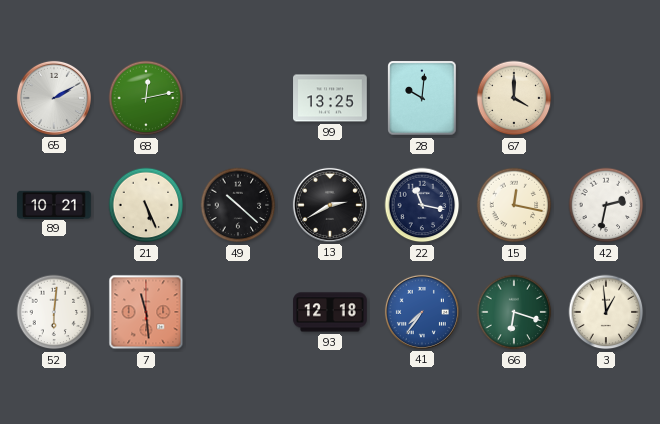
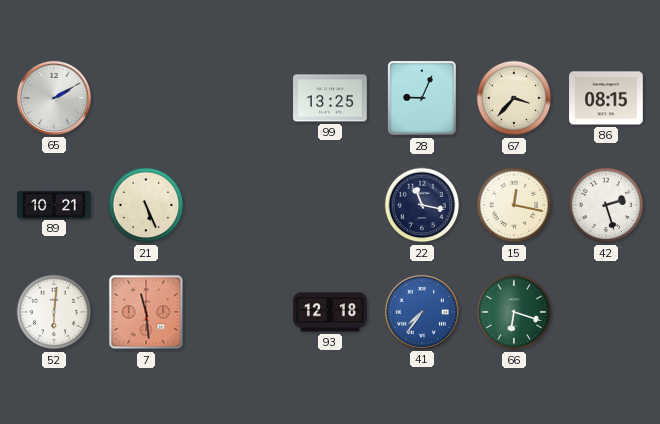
68: 12:13 -> none
28: 10:01 -> 9:04
67: 4:00 -> 3:37
86: none -> 08:15
49: 10:22 -> none
13: 2:40 -> none
42: 2:32 -> 2:27
3: 12:59 -> none
